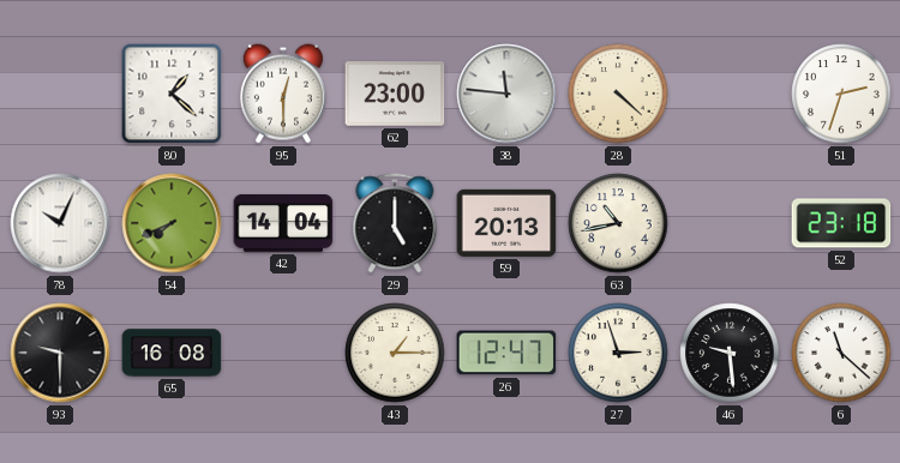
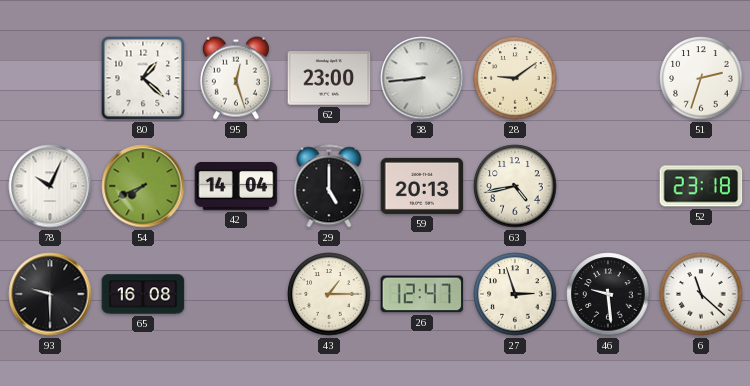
95: 12:30 -> 12:27
38: 11:46 -> 8:44
28: 4:22 -> 9:09
63: 10:43 -> 4:43
